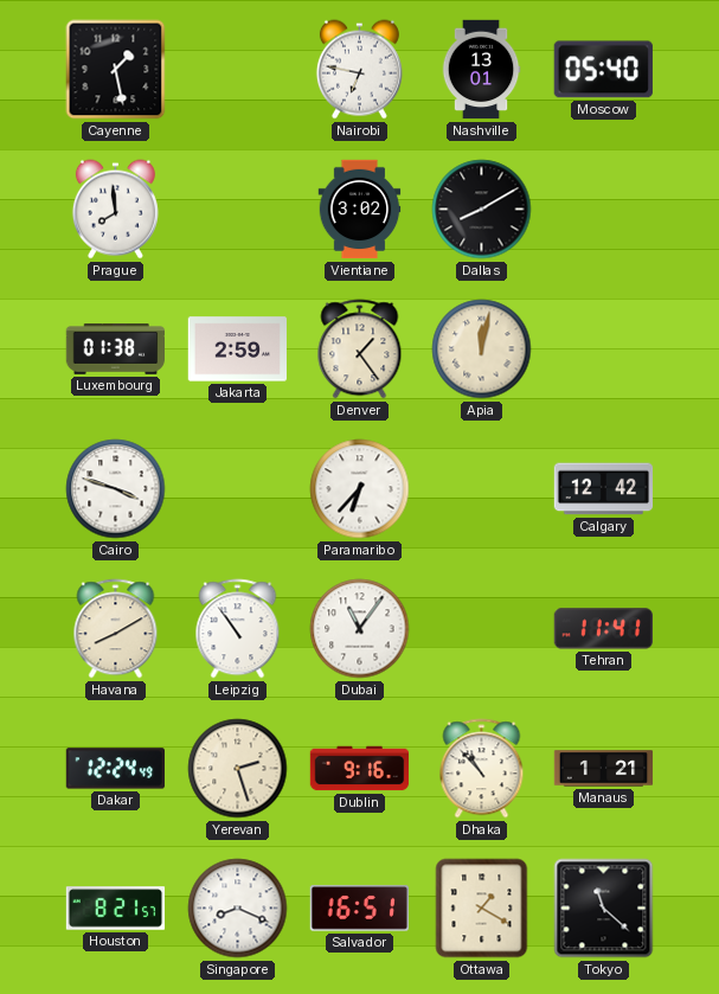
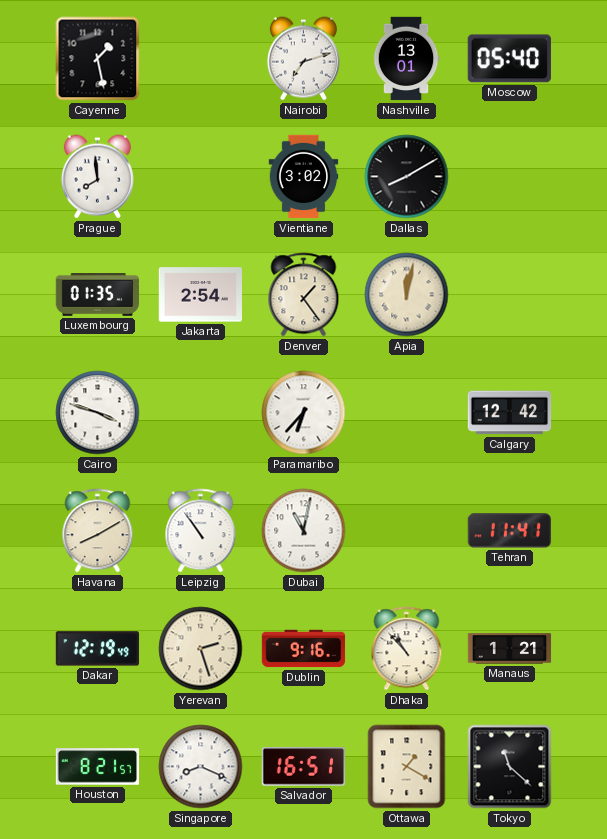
Nairobi: 6:47 -> 7:12
Luxembourg: 01:38 -> 01:35
Jakarta: 2:59 -> 2:54
Dubai: 11:06 -> 11:02
Dakar: 12:24 -> 12:19
